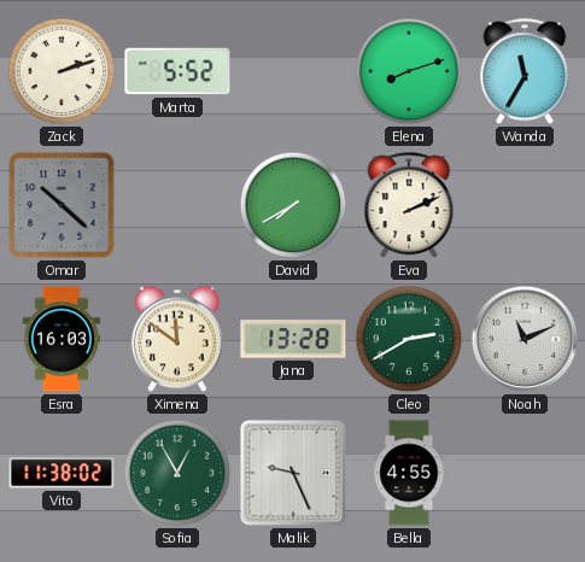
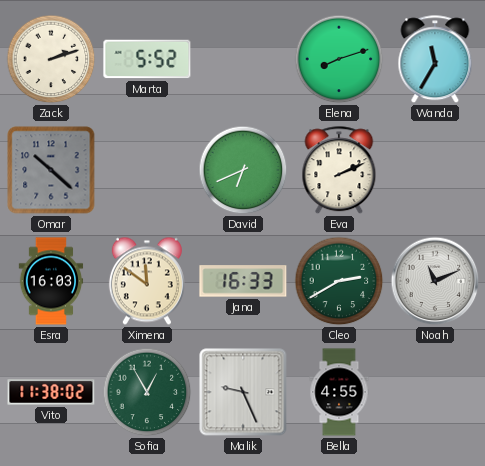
David: 7:40 -> 6:41
Jana: 13:28 -> 16:33
